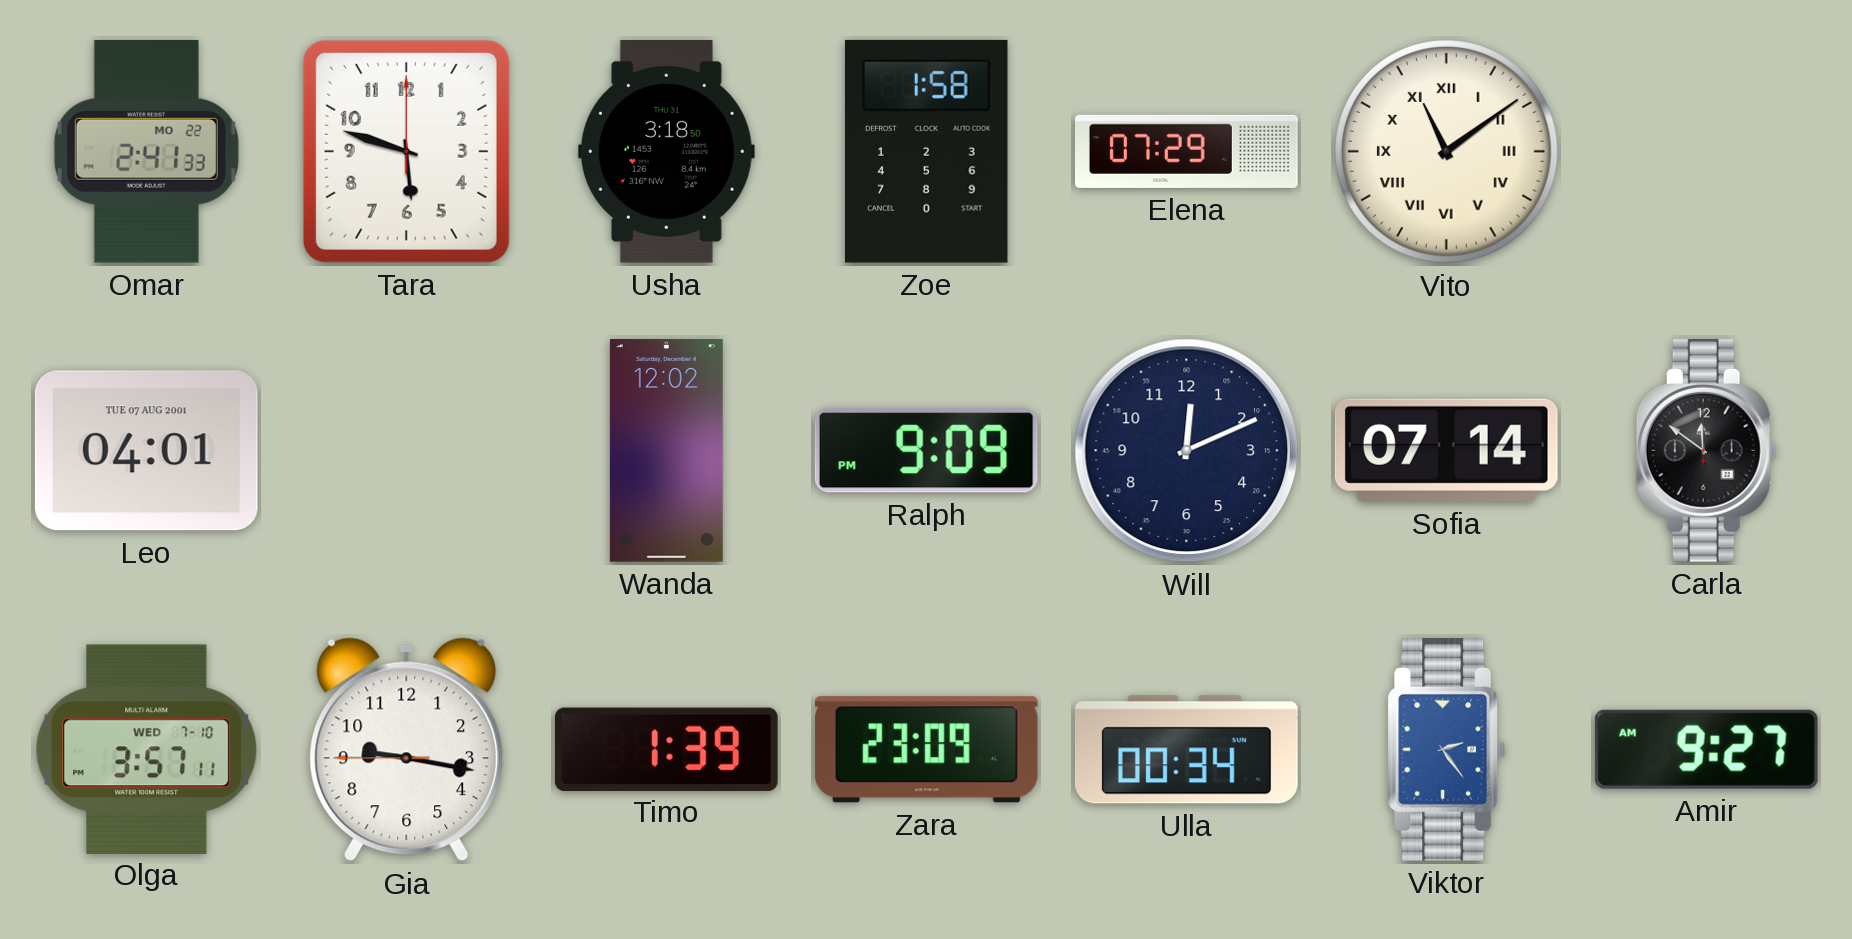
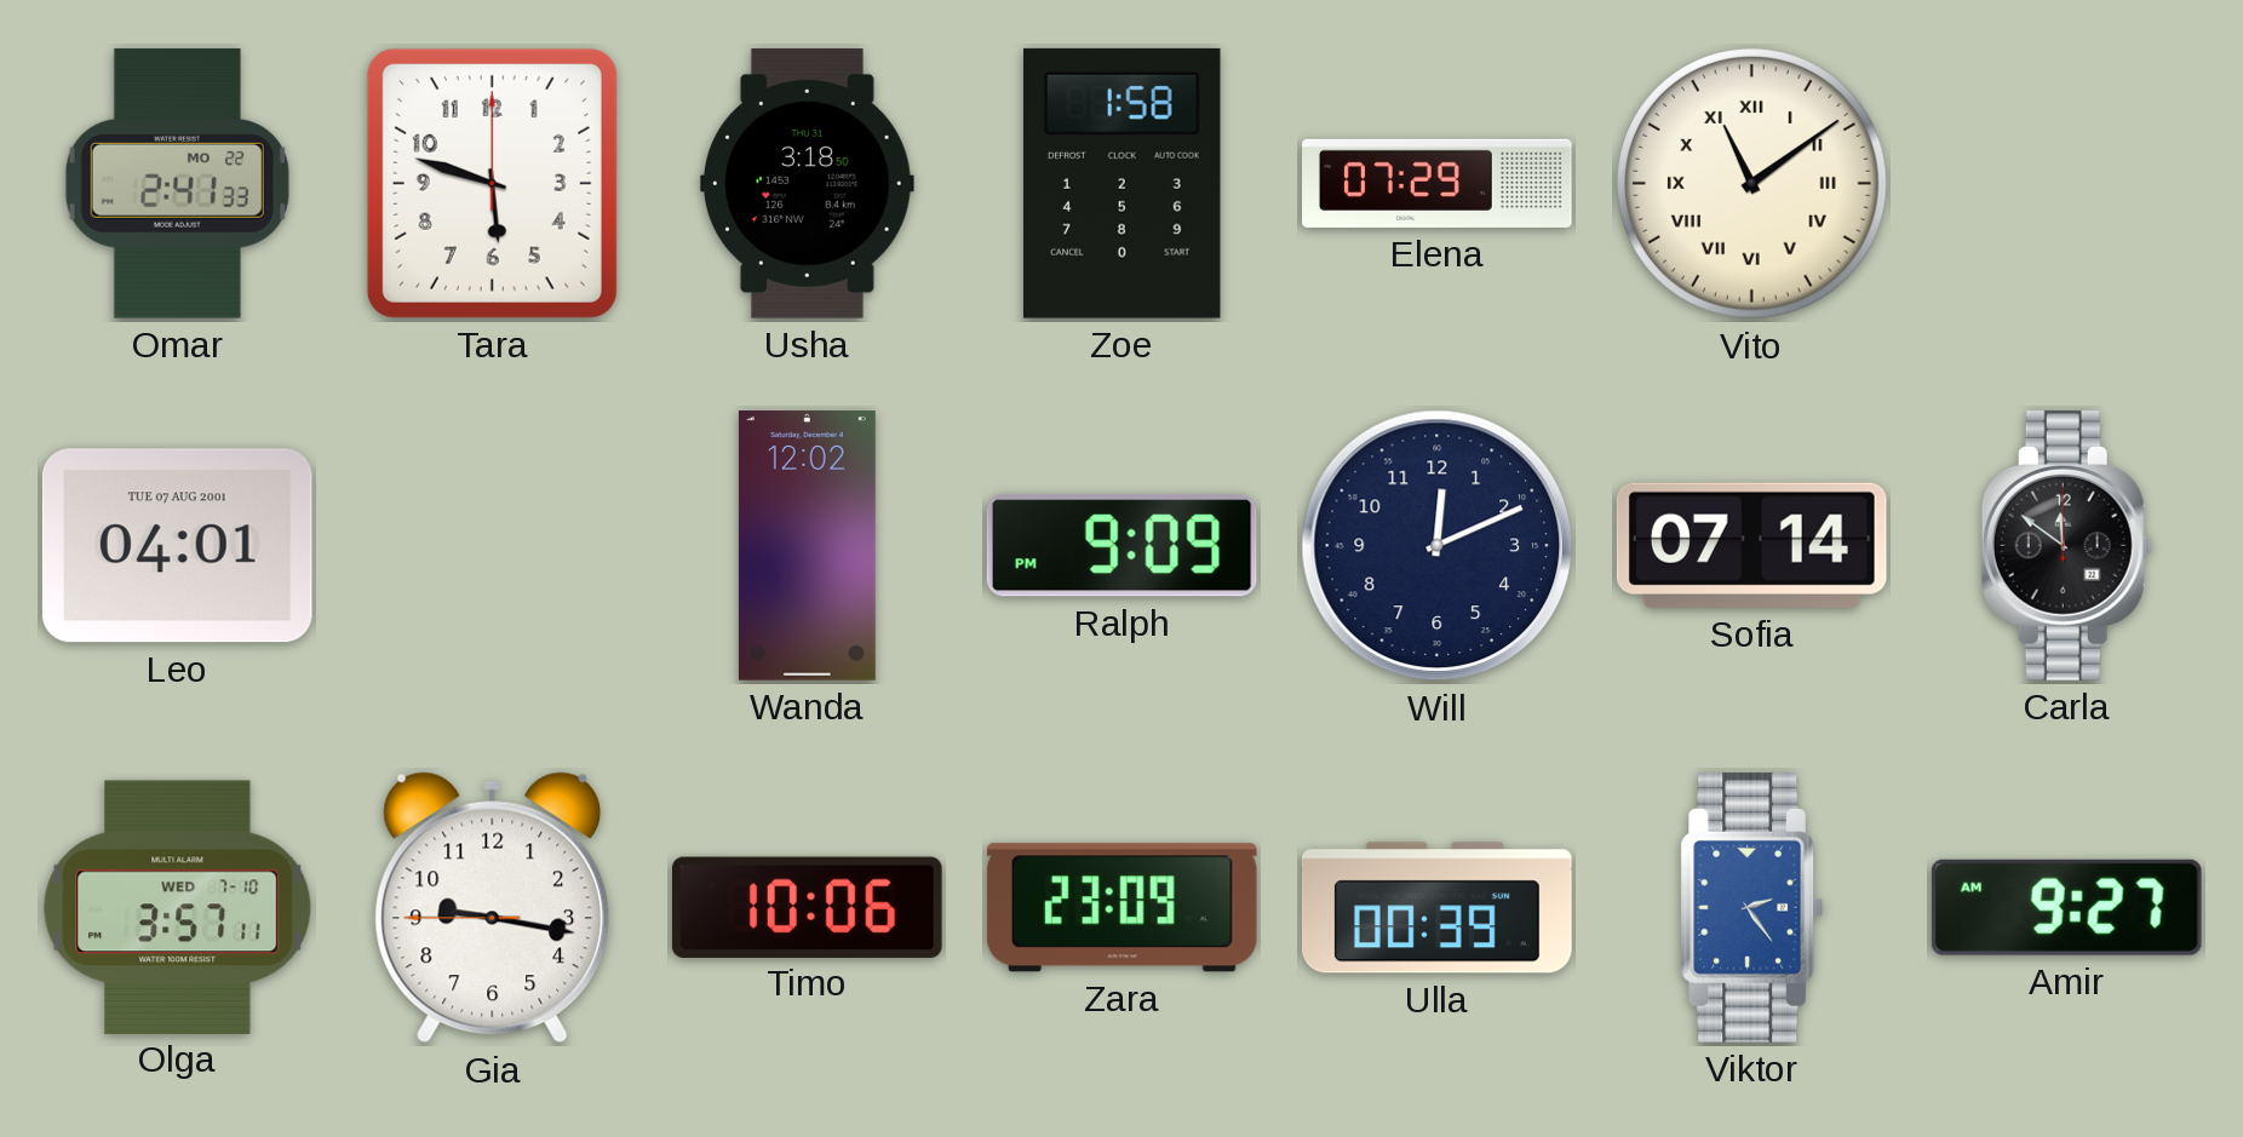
Timo: 1:39 -> 10:06
Ulla: 00:34 -> 00:39
